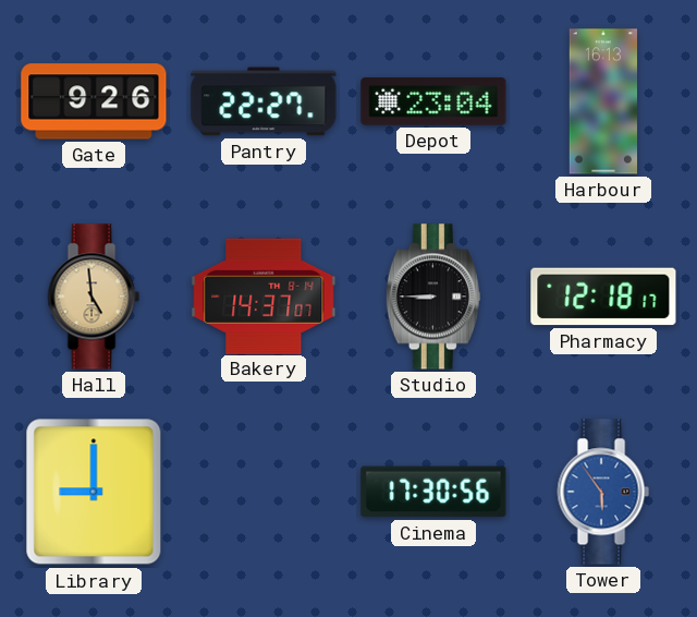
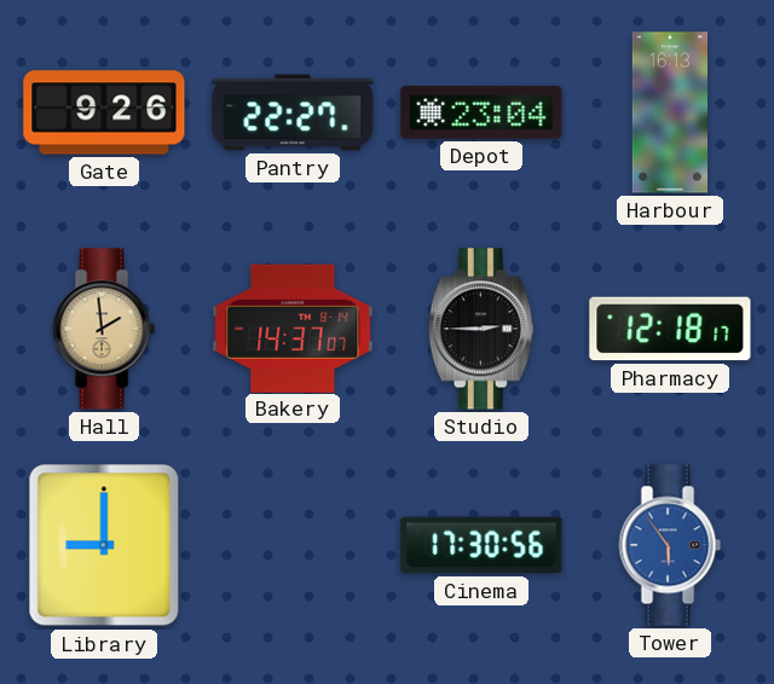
Hall: 4:59 -> 1:59
Studio: 8:45 -> 2:45
